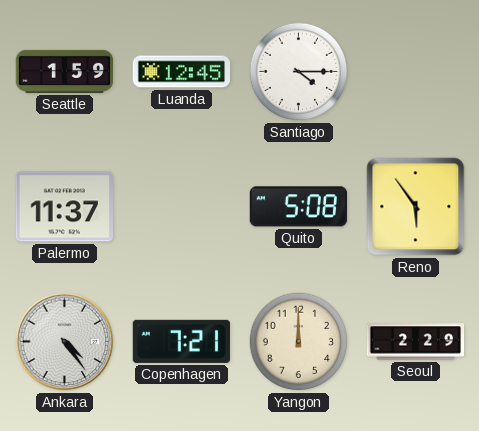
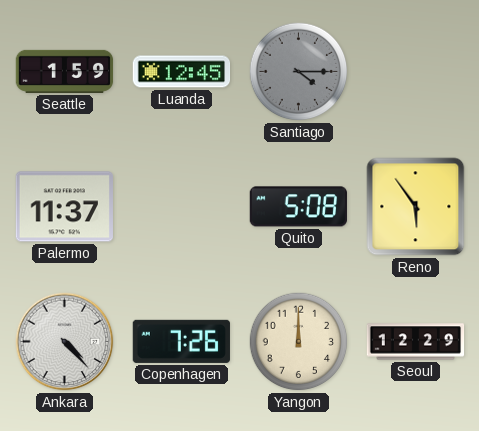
Santiago dial: white -> grey
Ankara: 4:24 -> 4:23
Copenhagen: 7:21 -> 7:26
Seoul: 2:29 -> 12:29
